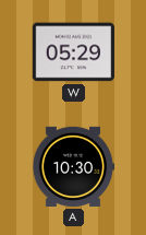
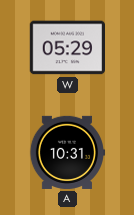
A: 10:30 -> 10:31
